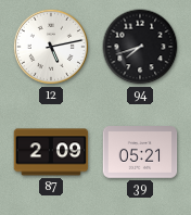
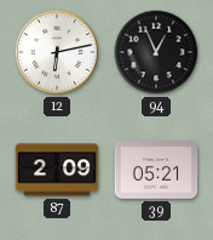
12: 5:13 -> 6:13
94: 7:42 -> 12:56
